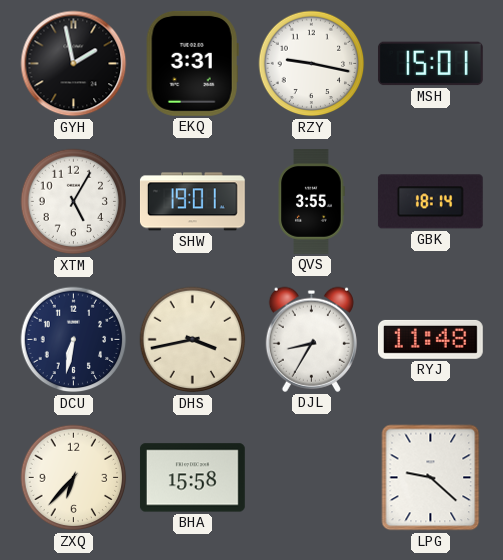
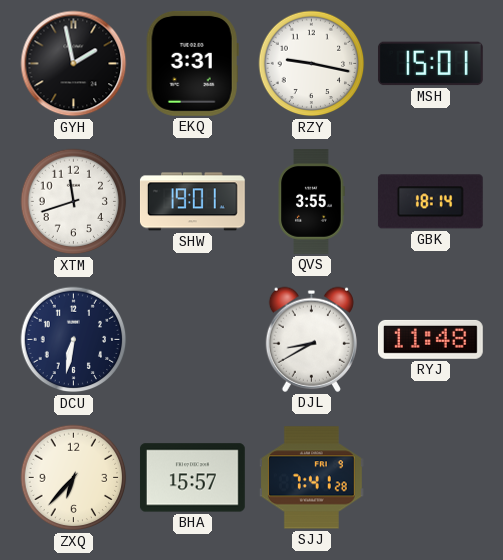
XTM: 5:05 -> 11:42
DHS: 3:43 -> none
DJL: 8:35 -> 8:40
BHA: 15:58 -> 15:57
SJJ: none -> 7:41
LPG: 9:22 -> none
